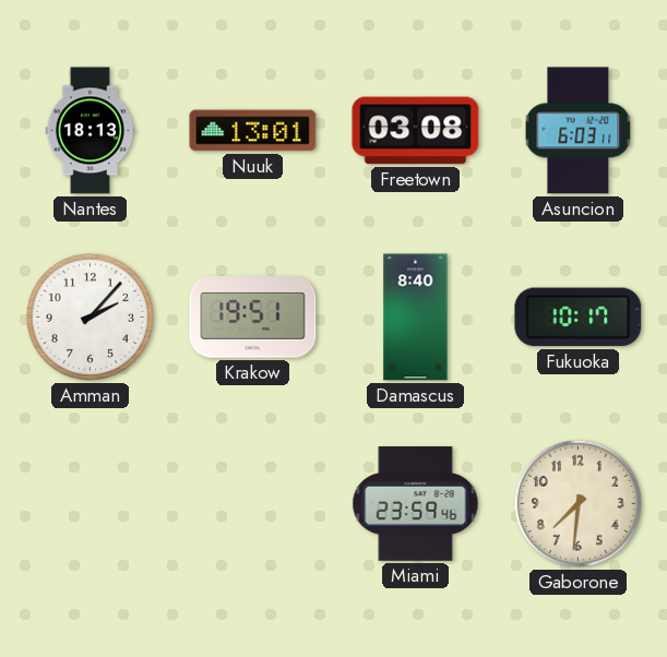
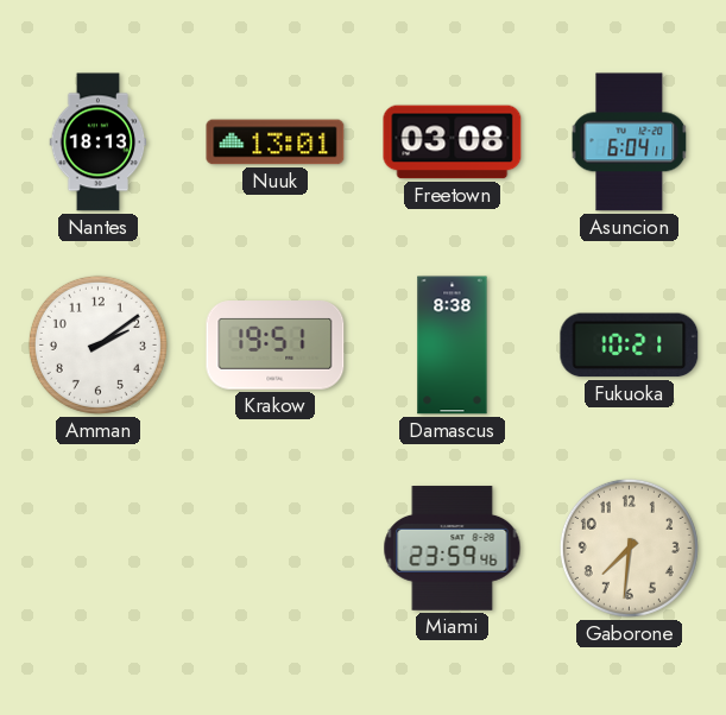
Asuncion: 6:03 -> 6:04
Amman: 2:07 -> 2:09
Damascus: 8:40 -> 8:38
Fukuoka: 10:17 -> 10:21
